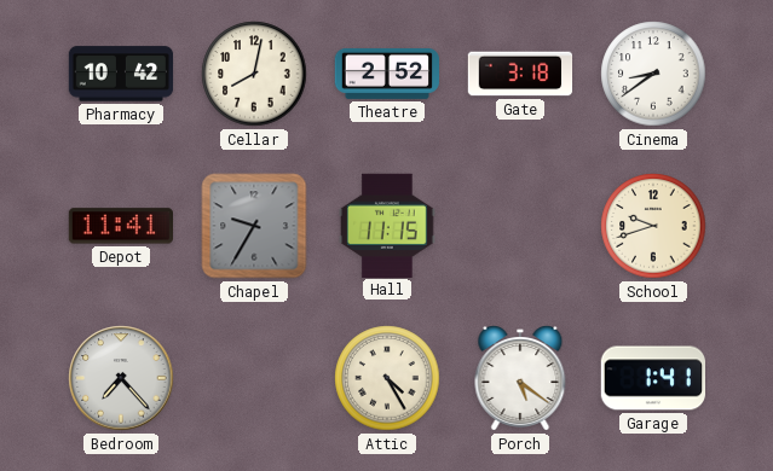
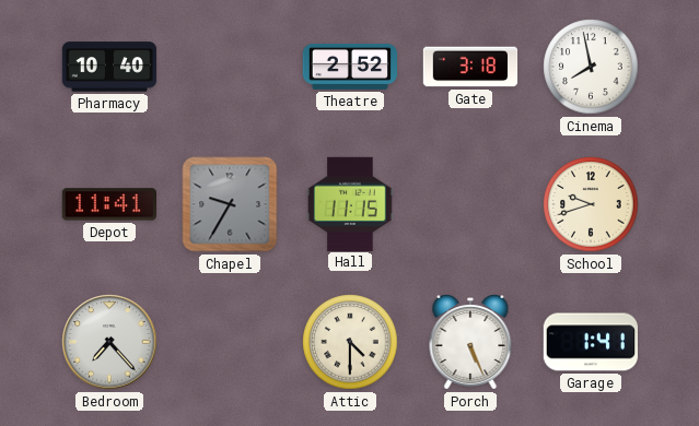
Pharmacy: 10:42 -> 10:40
Cellar: 8:02 -> none
Cinema: 8:39 -> 7:58
Attic: 4:25 -> 4:30
Porch: 5:21 -> 5:26
